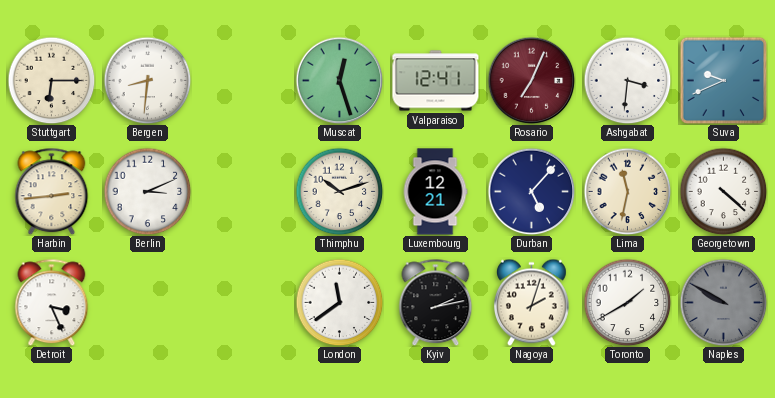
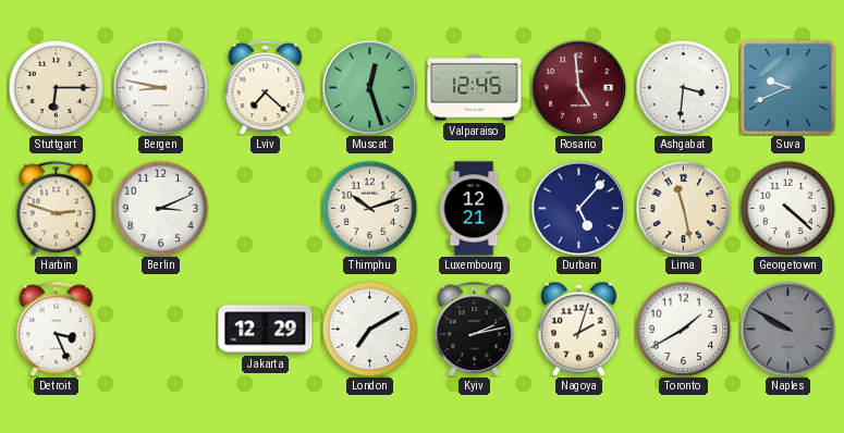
Bergen: 8:31 -> 8:47
Lviv: none -> 7:22
Valparaiso: 12:41 -> 12:45
Rosario: 7:04 -> 4:59
Harbin: 2:44 -> 2:48
Lima: 11:32 -> 11:28
Jakarta: none -> 12:29
London: 11:39 -> 7:10
